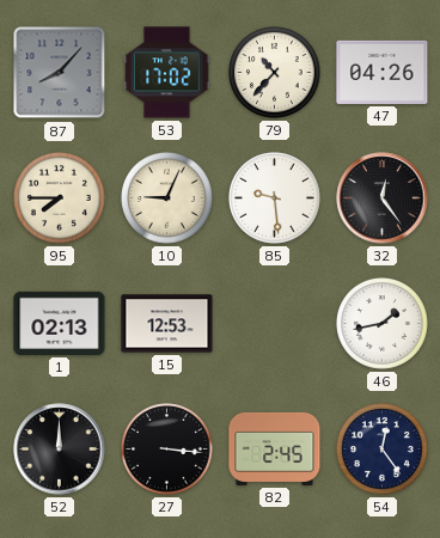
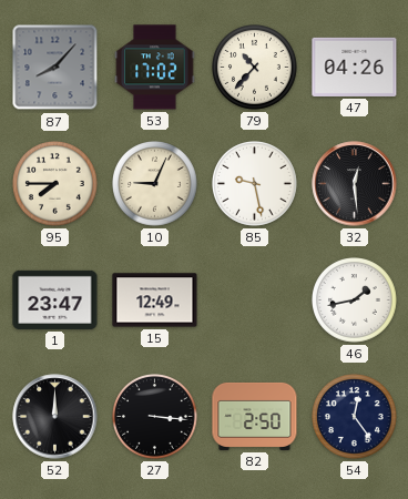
85: 9:29 -> 9:28
32: 12:24 -> 12:29
1: 02:13 -> 23:47
15: 12:53 -> 12:49
82: 2:45 -> 2:50
